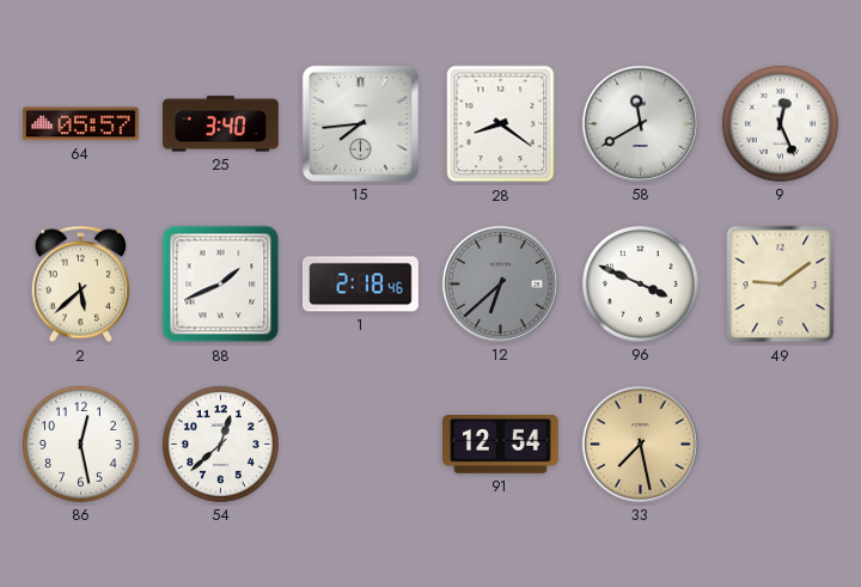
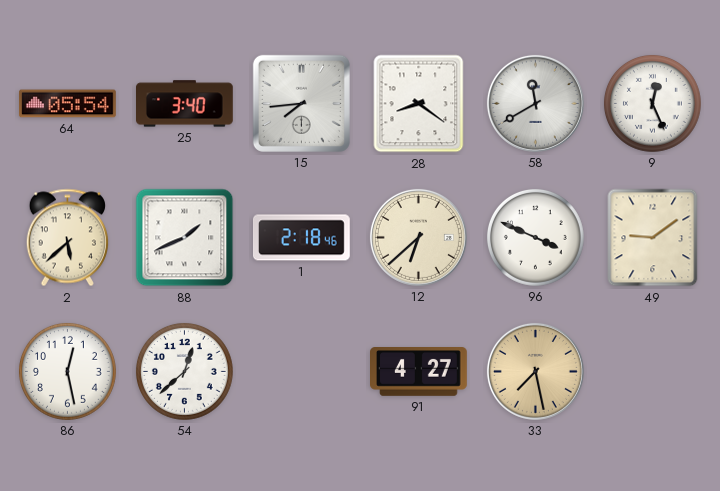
64: 05:57 -> 05:54
12 dial: grey -> cream
91: 12:54 -> 4:27
